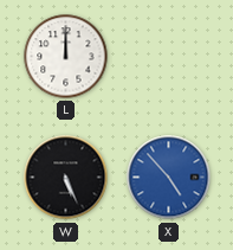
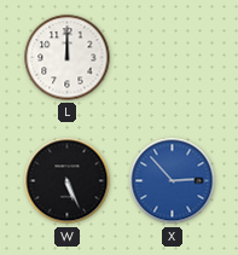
X: 4:53 -> 2:53
